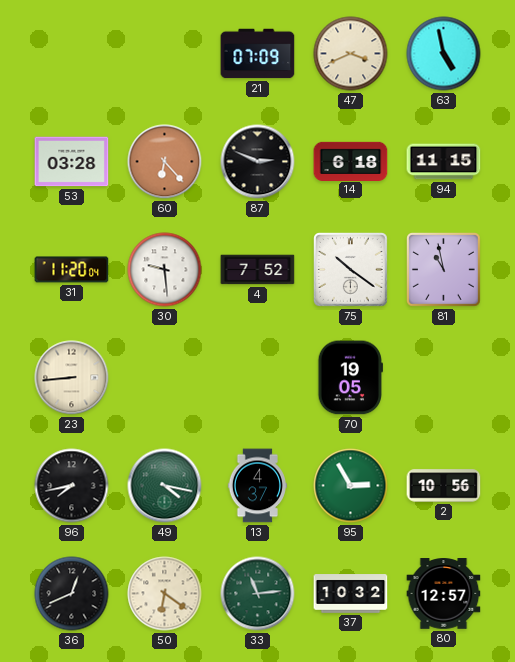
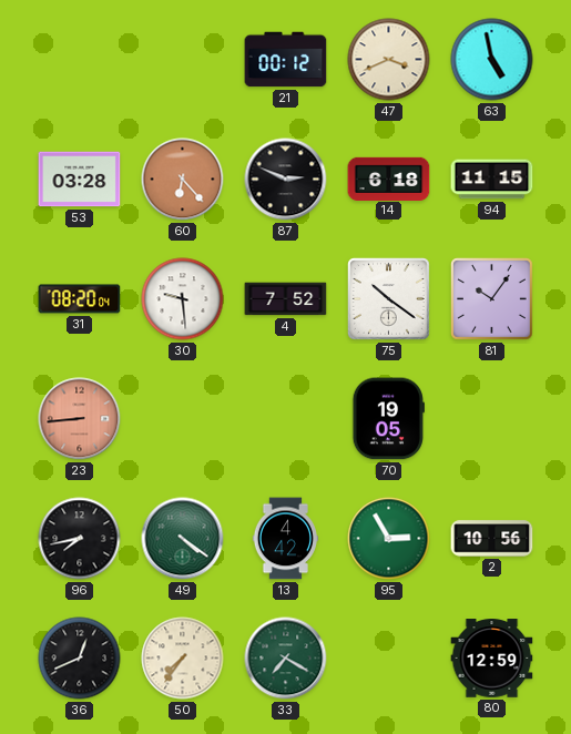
21: 07:09 -> 00:12
31: 11:20 -> 08:20
81: 10:58 -> 10:06
23 dial: cream -> salmon
49: 4:17 -> 4:21
13: 4:37 -> 4:42
50: 6:21 -> 7:36
33: 11:14 -> 7:20
37: 10:32 -> none
80: 12:57 -> 12:59
